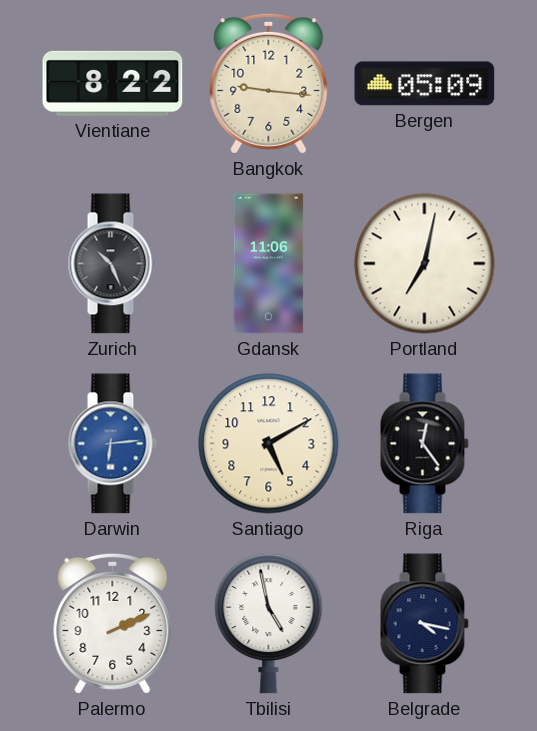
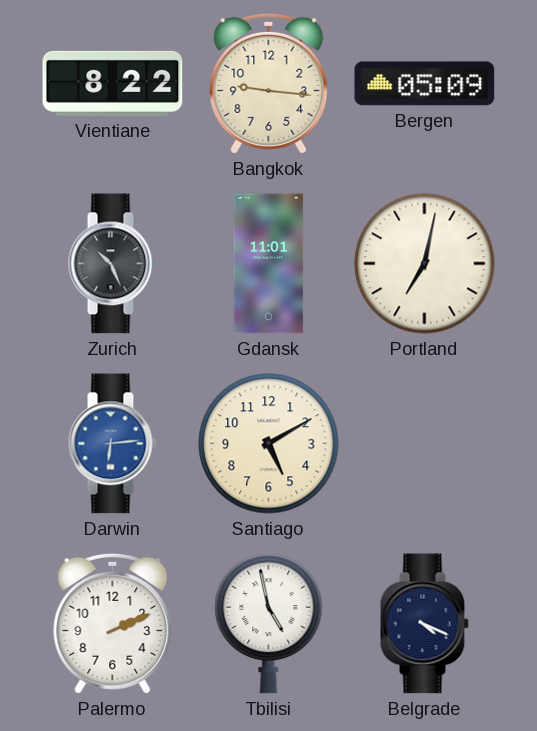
Gdansk: 11:06 -> 11:01
Riga: 12:24 -> none
Belgrade: 4:17 -> 4:19
